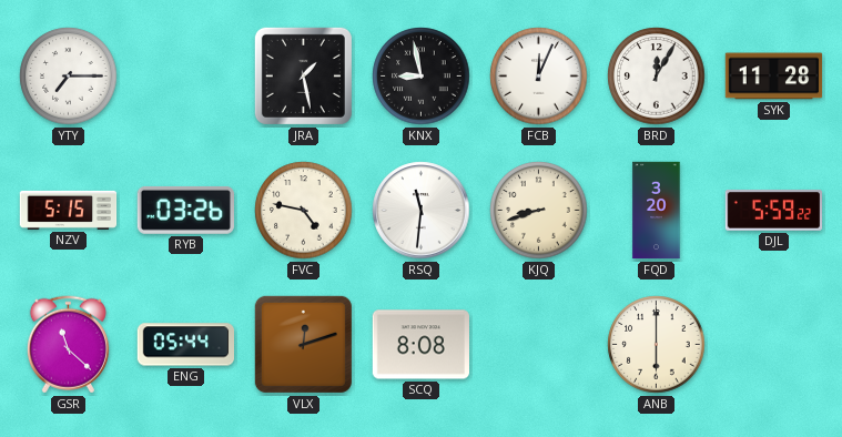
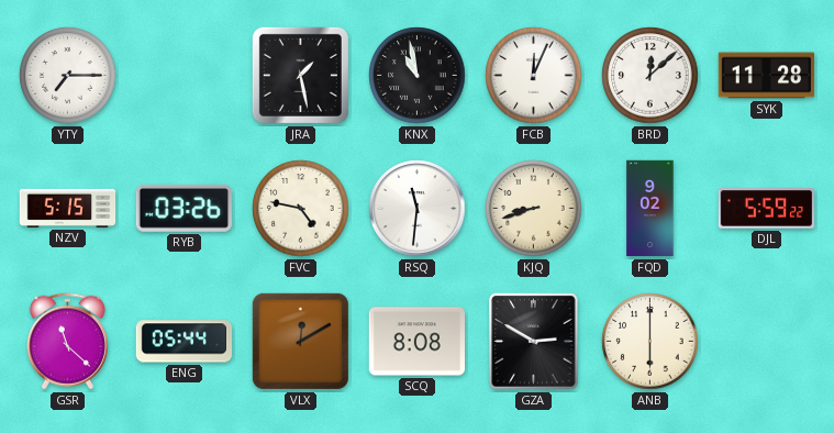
KNX: 8:58 -> 10:58
BRD: 12:05 -> 12:08
FQD: 3:20 -> 9:02
VLX: 12:12 -> 12:10
GZA: none -> 2:50
